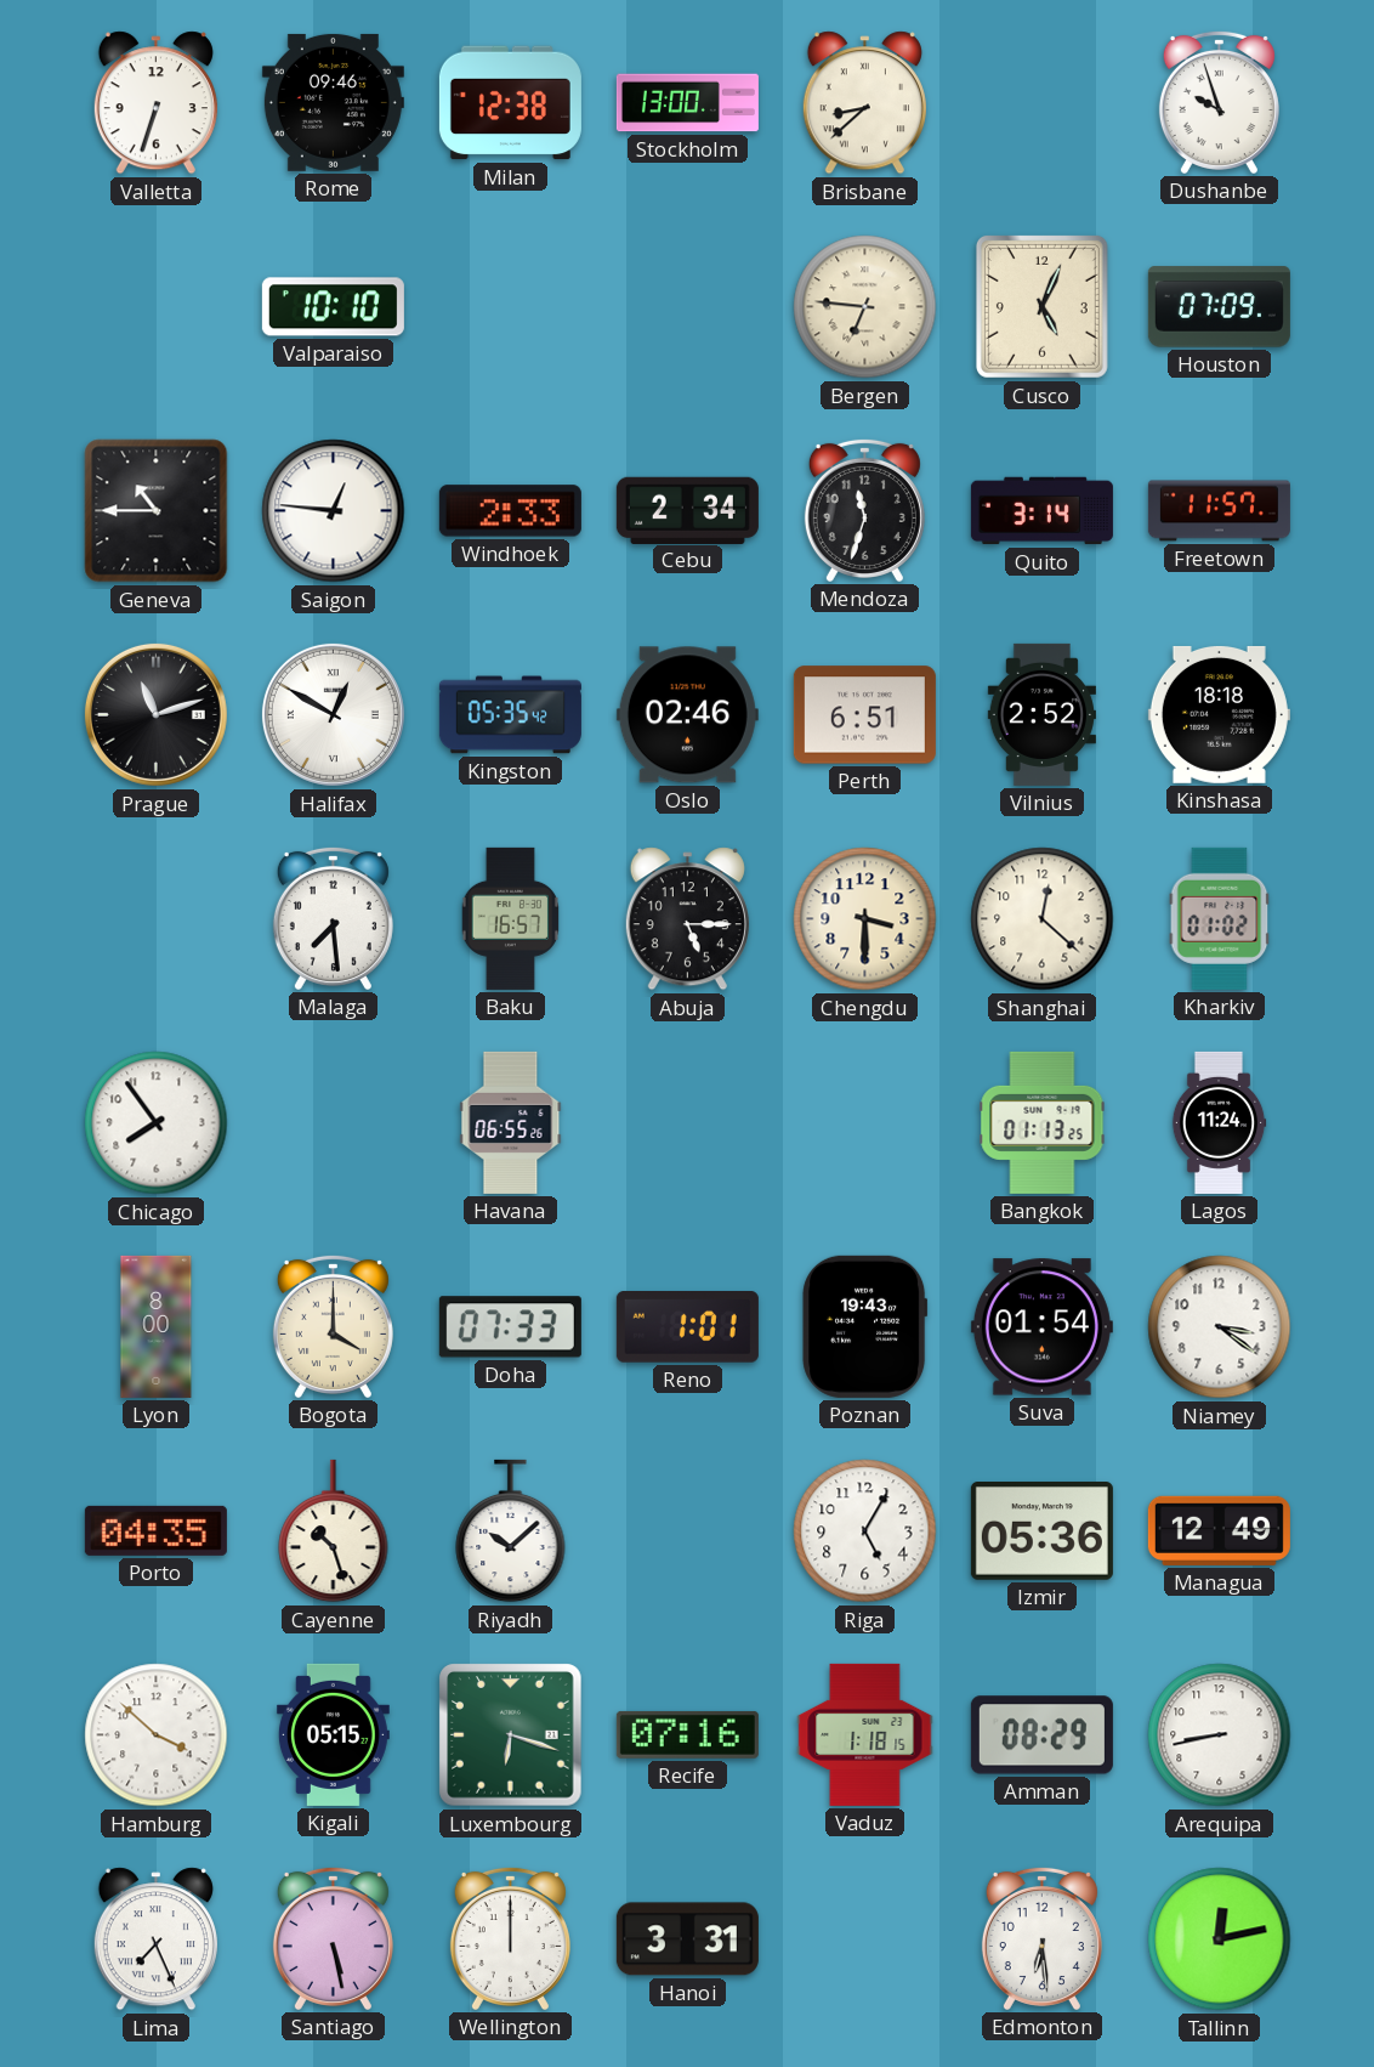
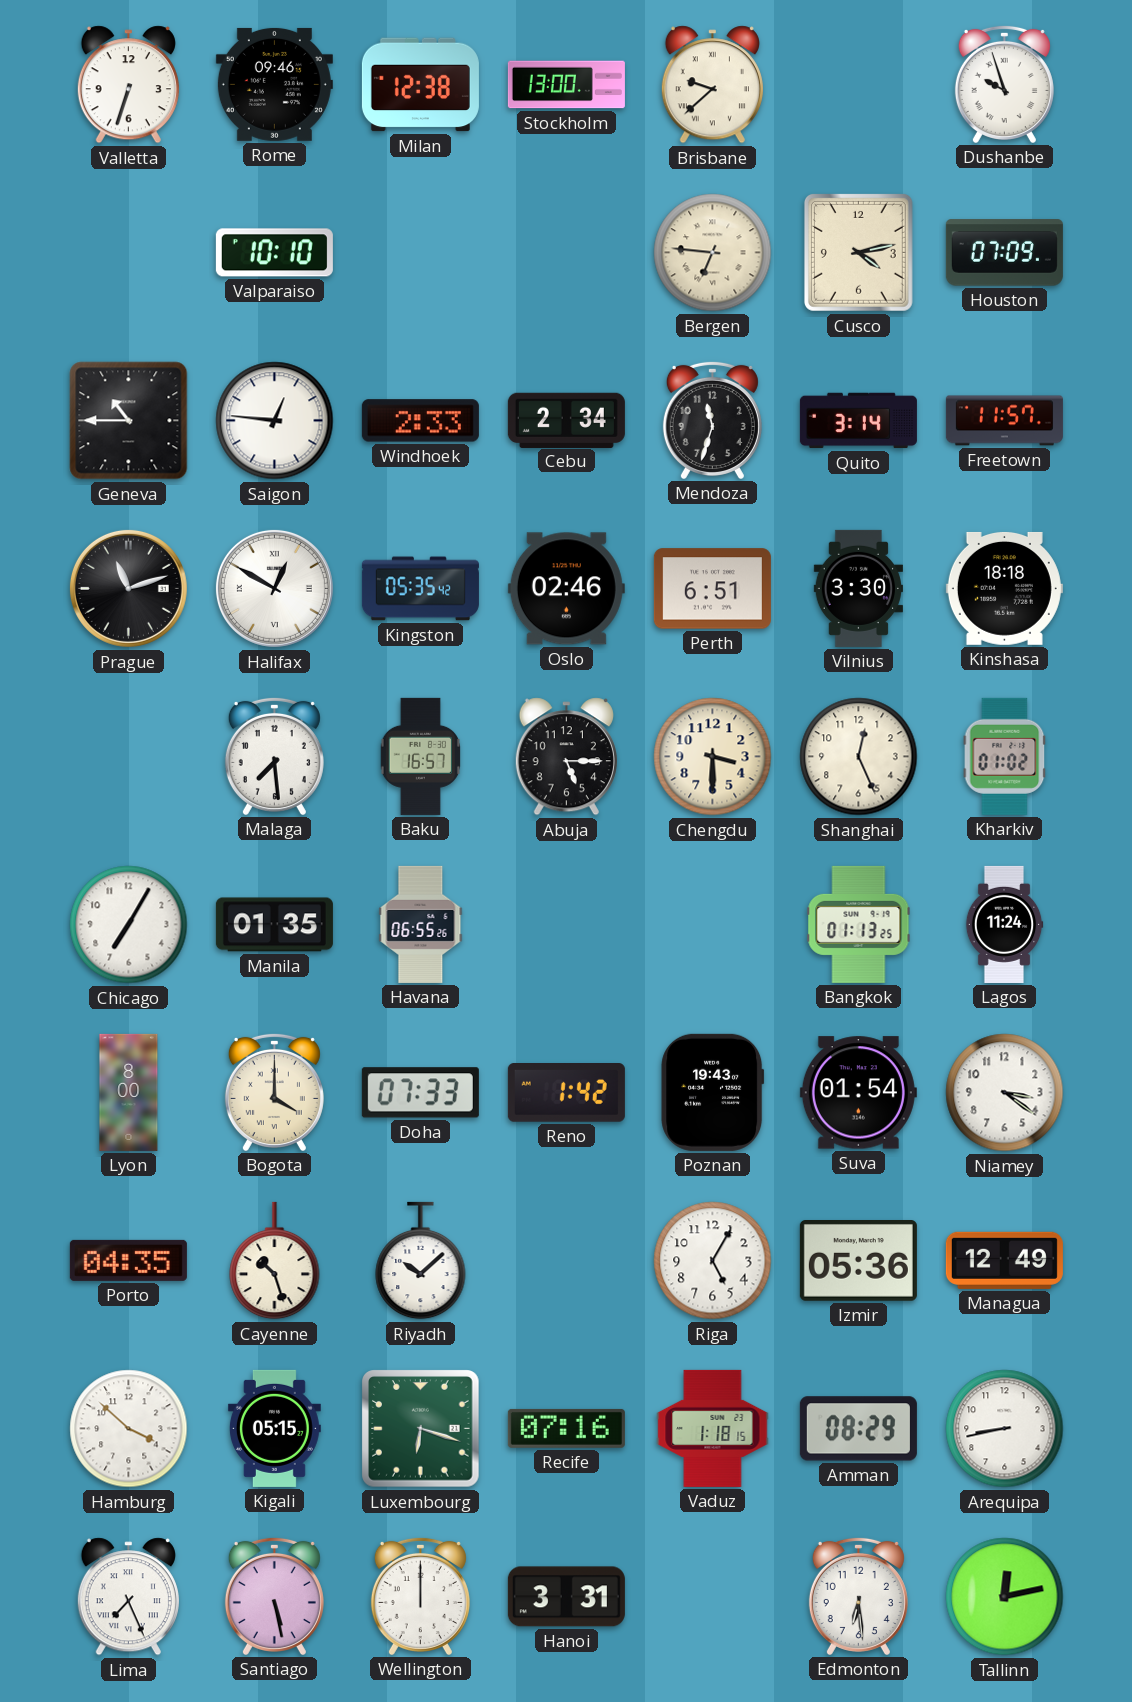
Brisbane: 8:38 -> 9:38
Cusco: 5:04 -> 4:13
Vilnius: 2:52 -> 3:30
Shanghai: 12:22 -> 12:26
Chicago: 7:54 -> 7:05
Manila: none -> 01:35
Reno: 1:01 -> 1:42
